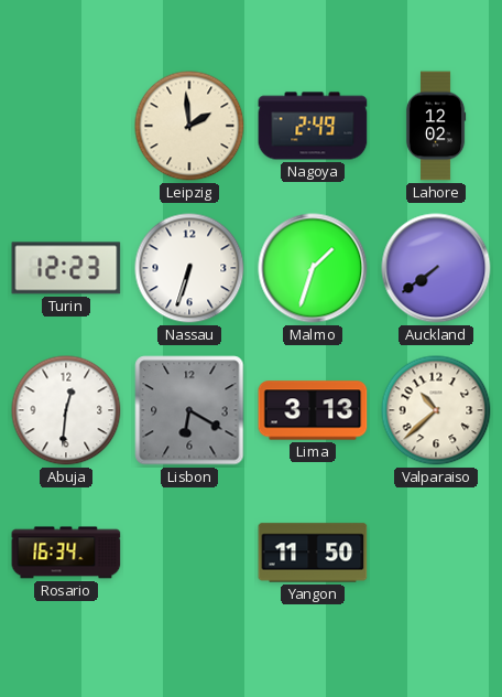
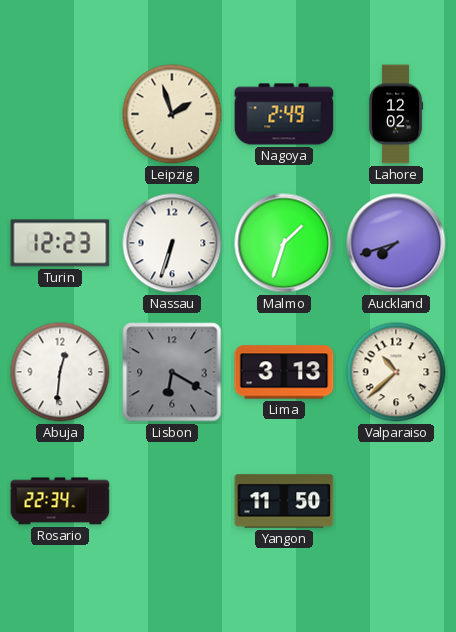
Leipzig: 1:59 -> 1:57
Auckland: 7:39 -> 7:42
Rosario: 16:34 -> 22:34
